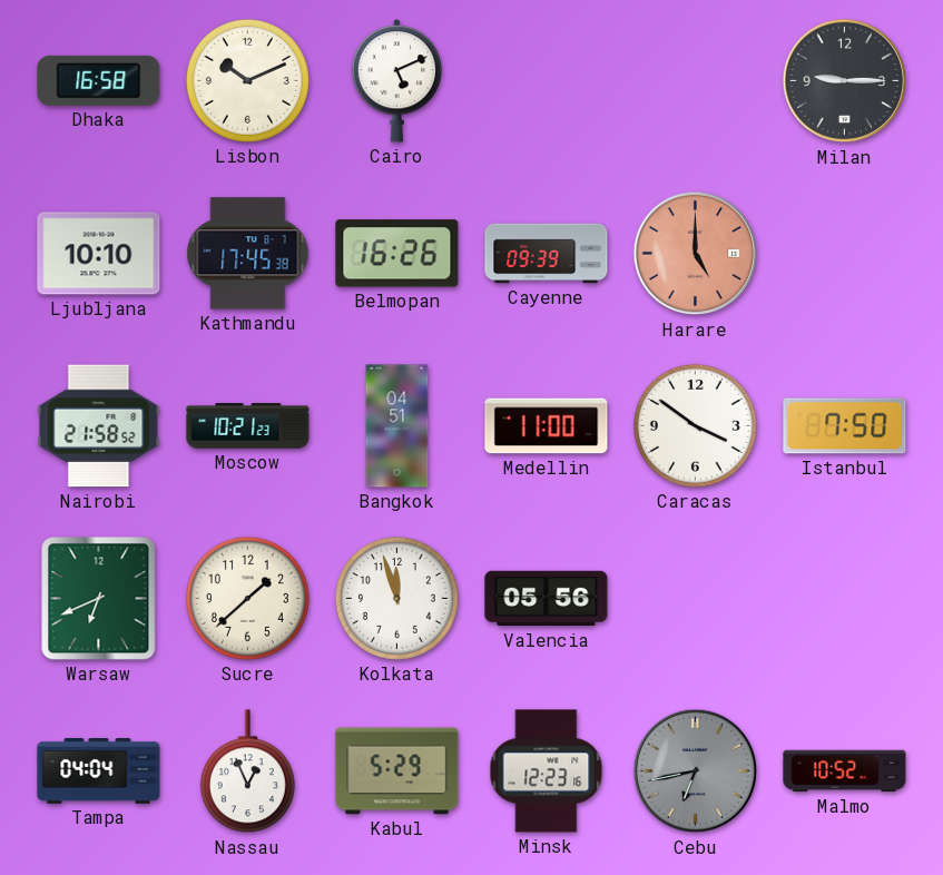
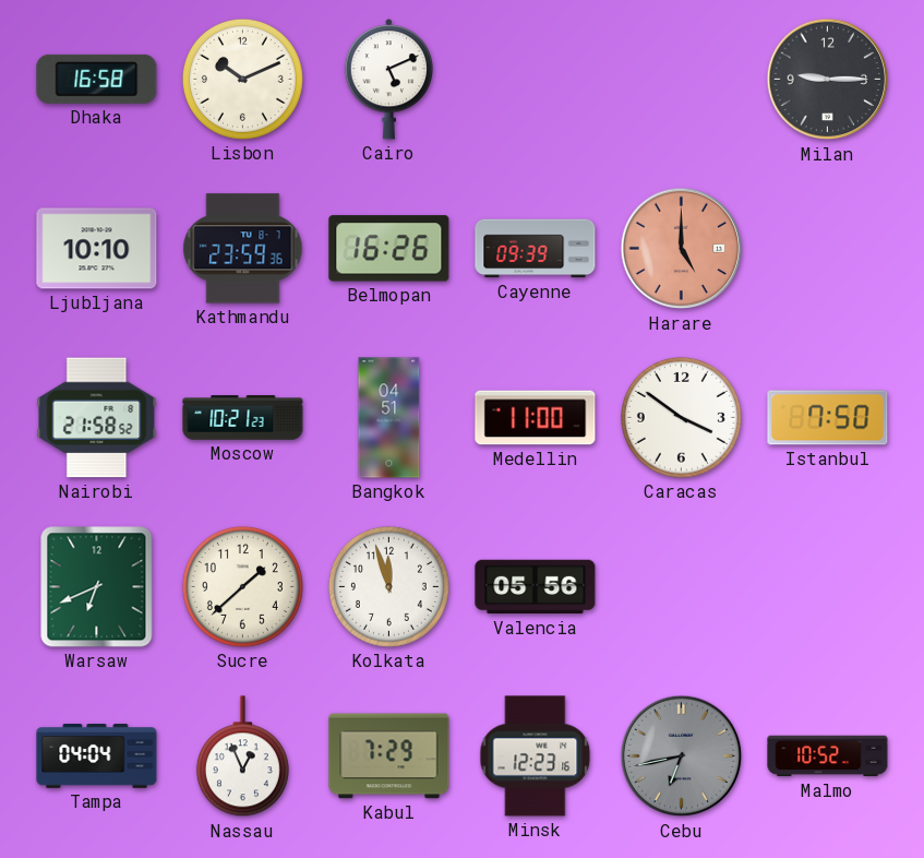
Kathmandu: 17:45 -> 23:59
Kabul: 5:29 -> 7:29
